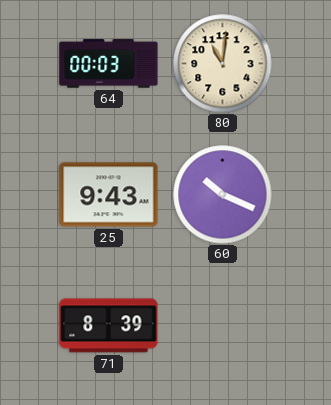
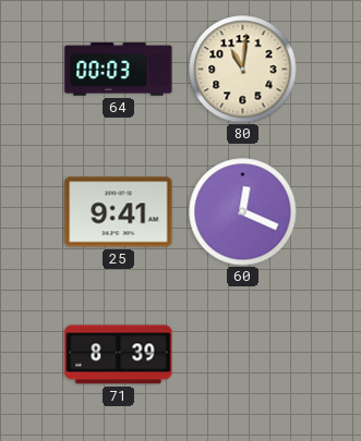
25: 9:43 -> 9:41
60: 10:19 -> 12:19
